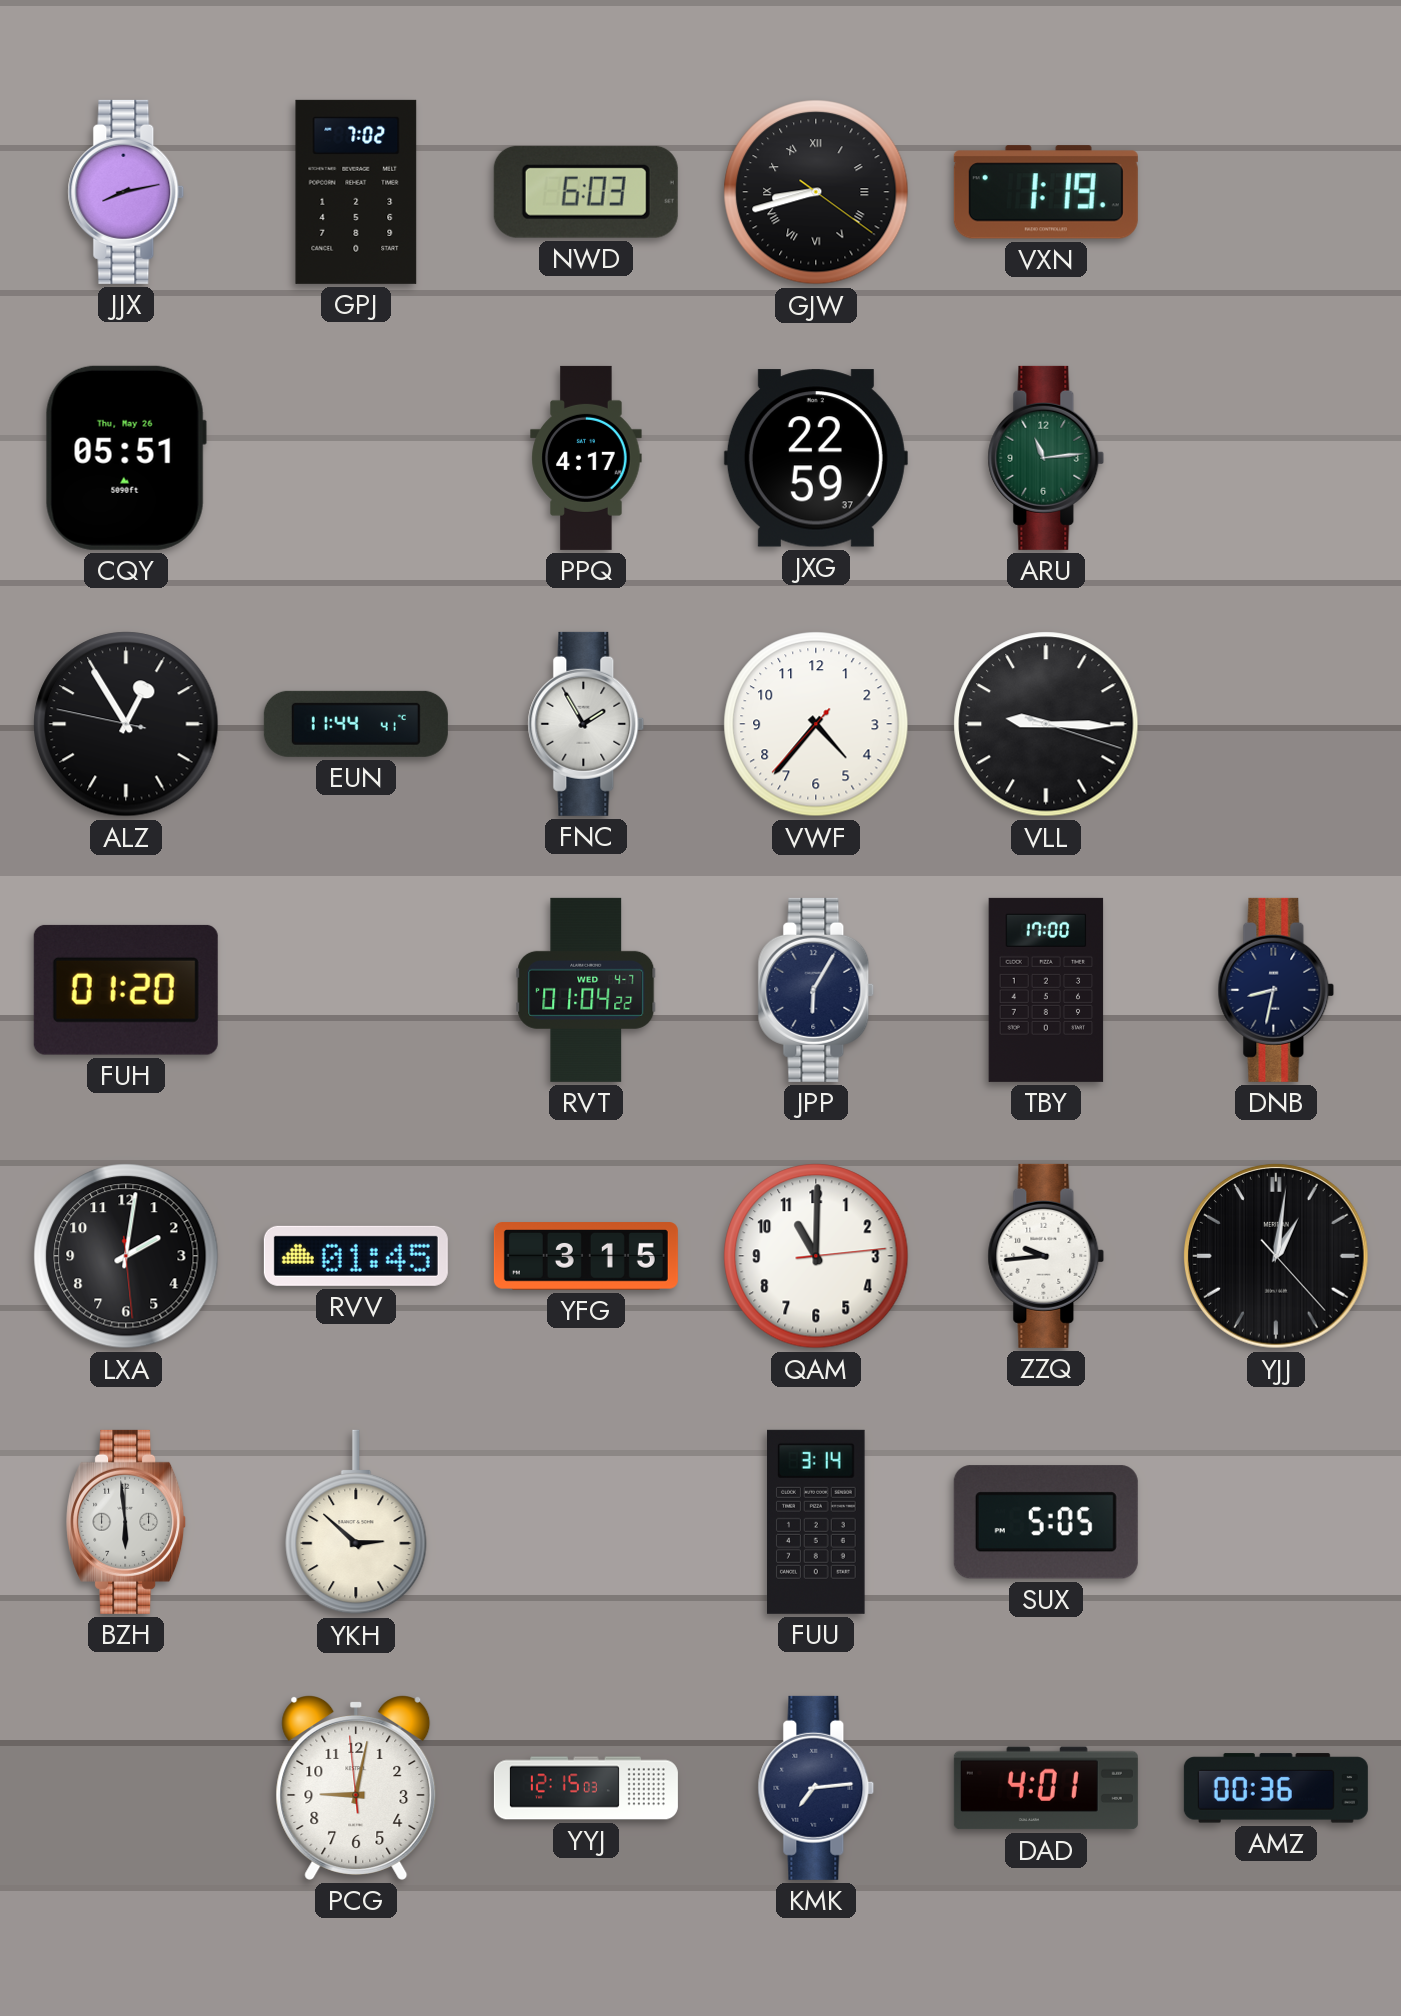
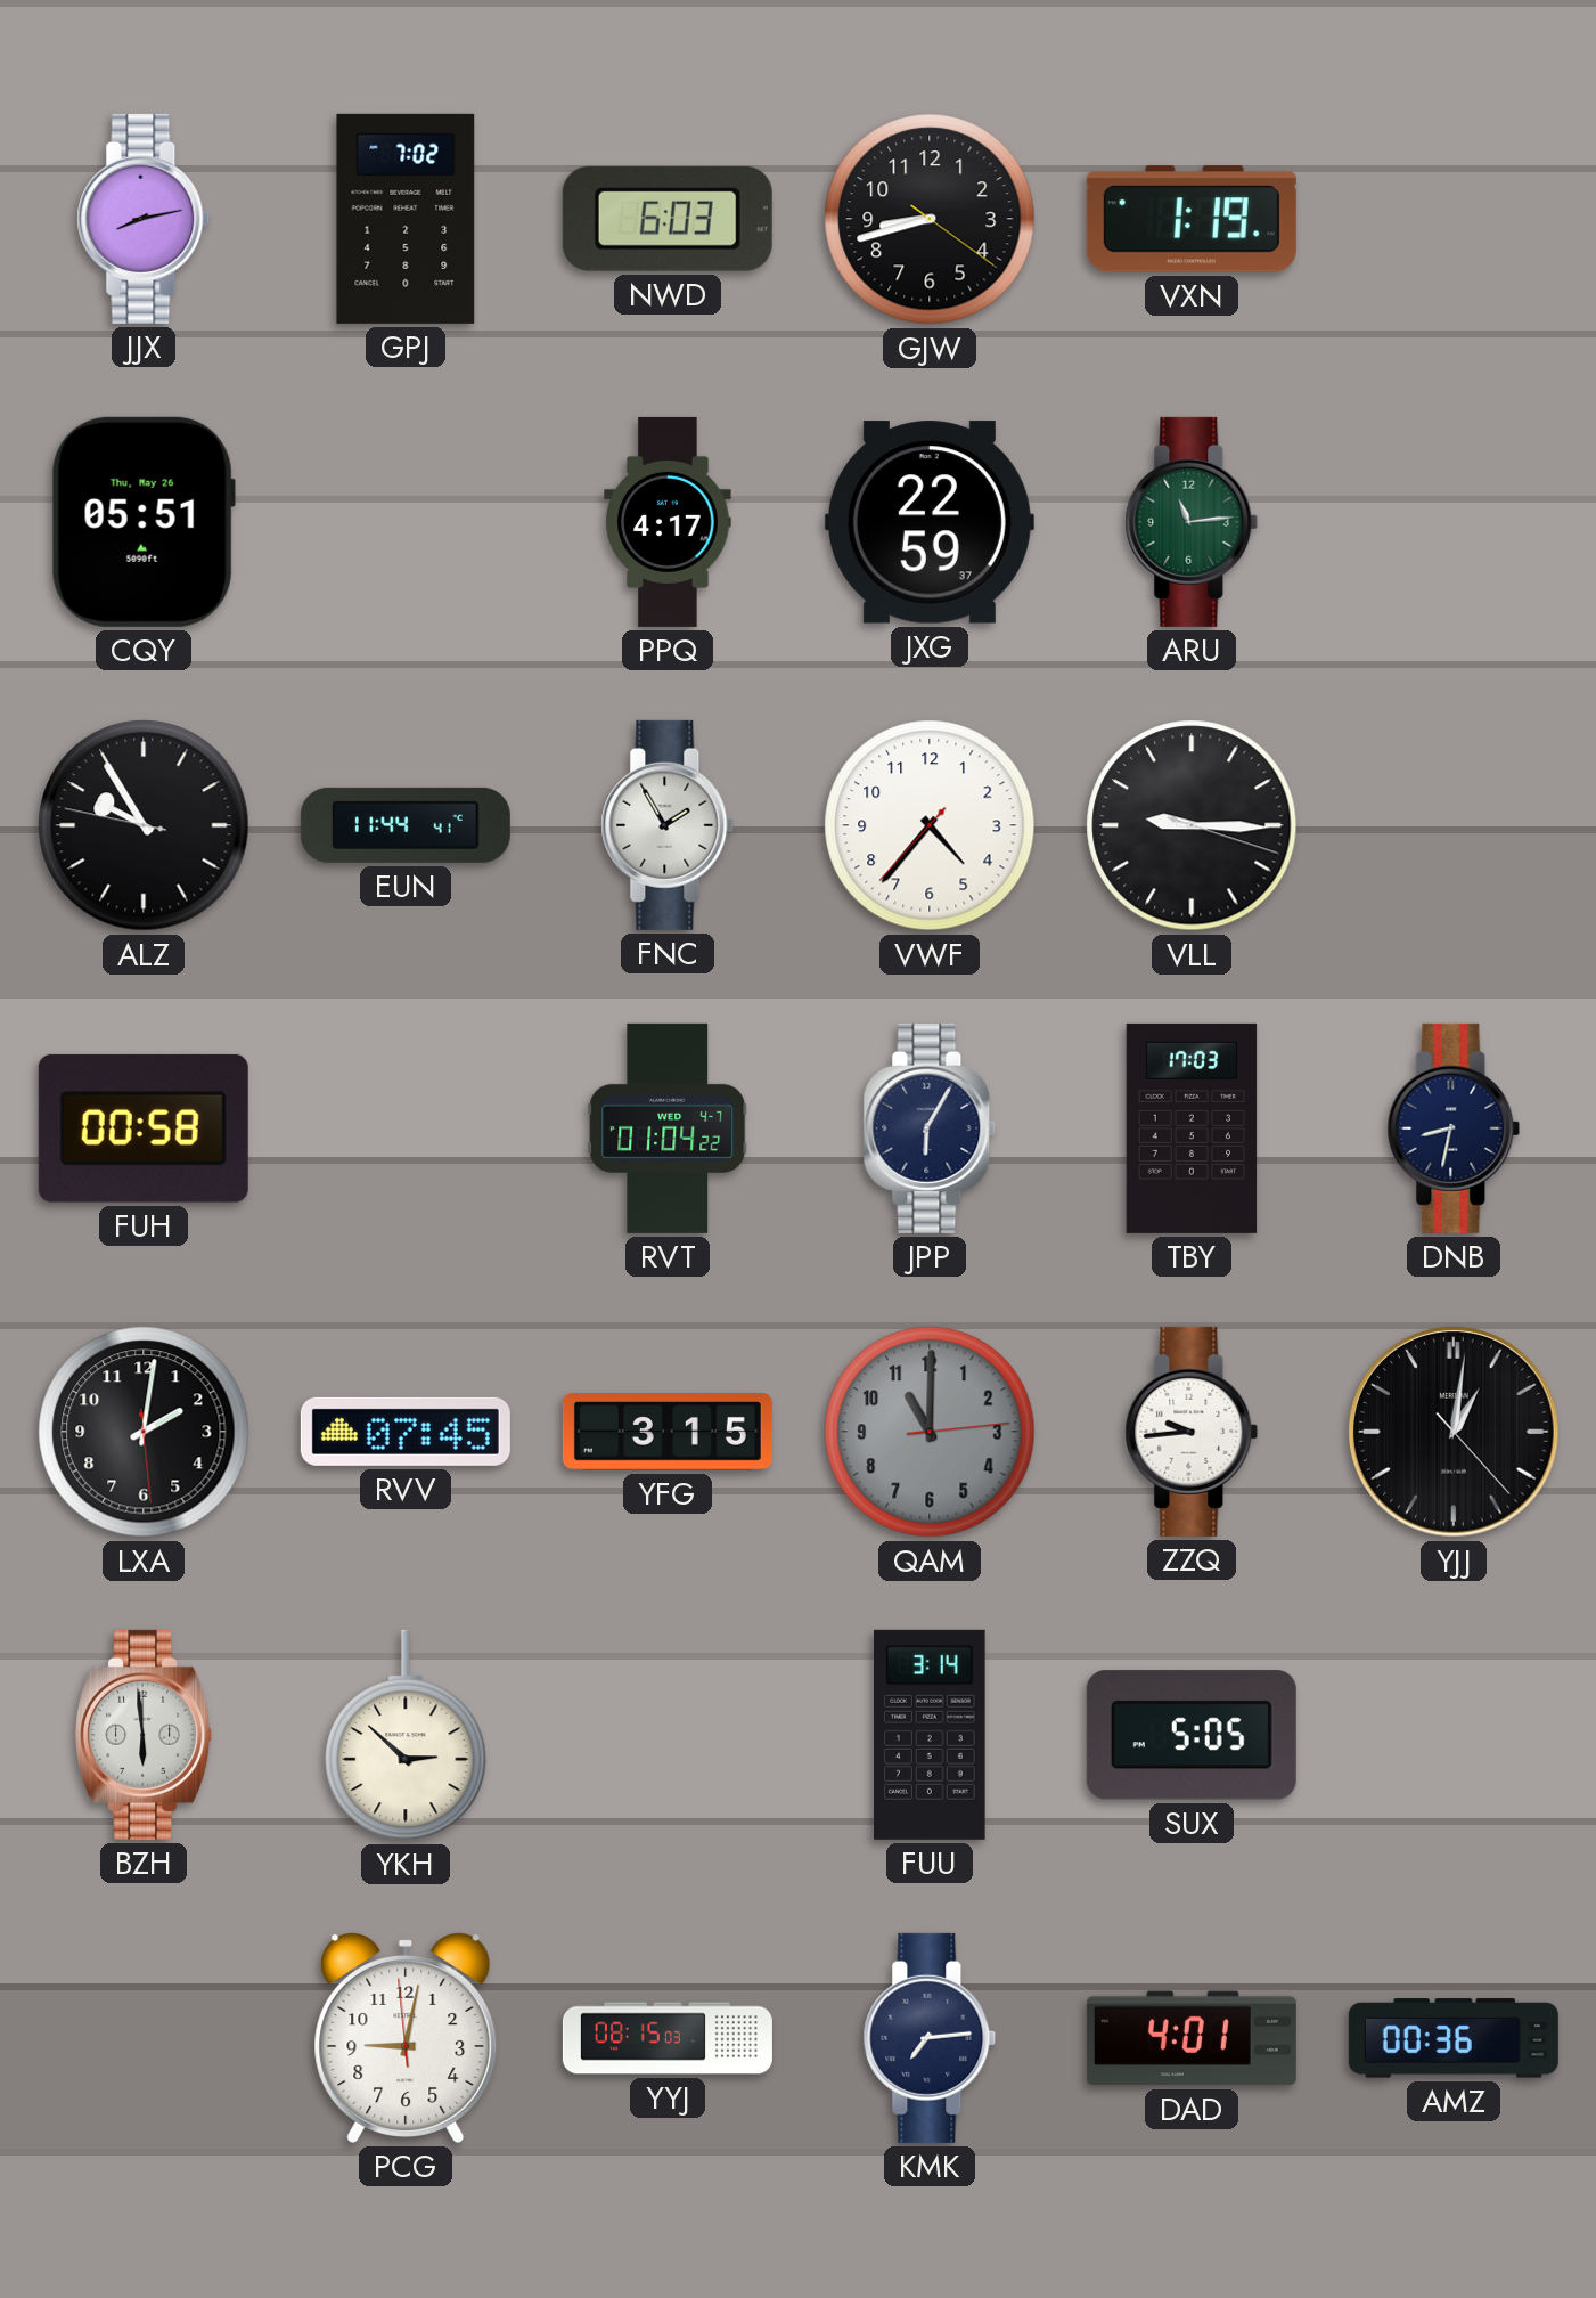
GJW numerals: Roman -> Arabic
ALZ: 12:54 -> 9:54
FUH: 01:20 -> 00:58
TBY: 17:00 -> 17:03
RVV: 01:45 -> 07:45
QAM dial: white -> grey
YYJ: 12:15 -> 08:15
